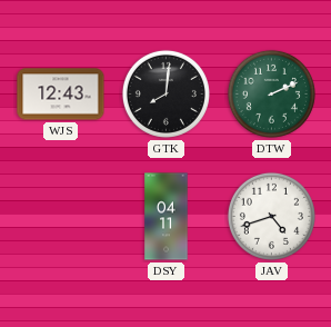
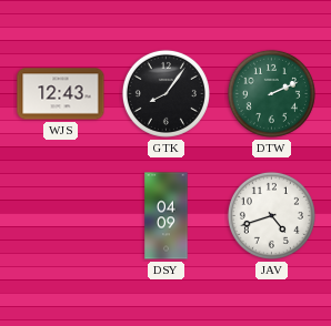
GTK: 8:01 -> 8:06
DSY: 04:11 -> 04:09
